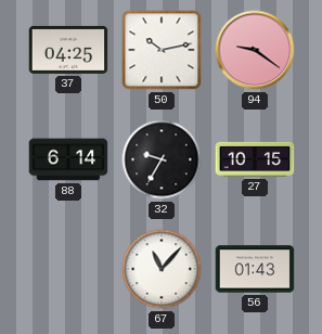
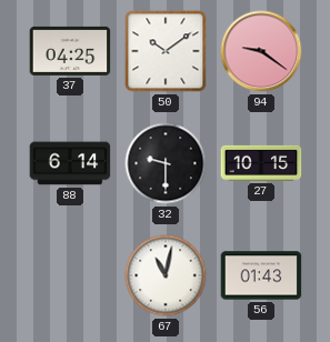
50: 10:13 -> 10:09
32: 9:35 -> 9:30
67: 11:07 -> 11:02
